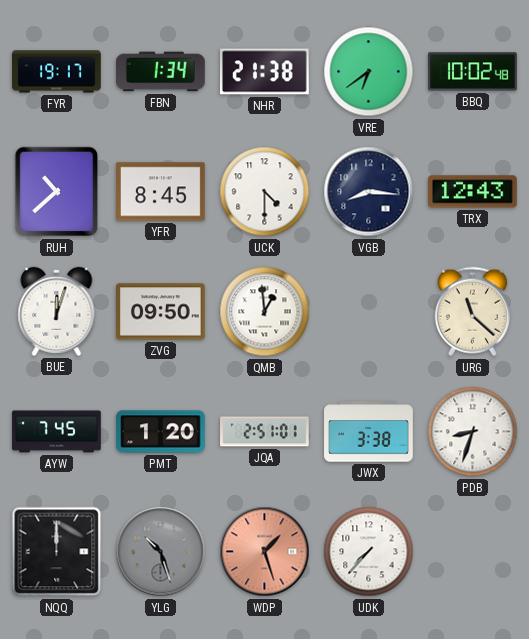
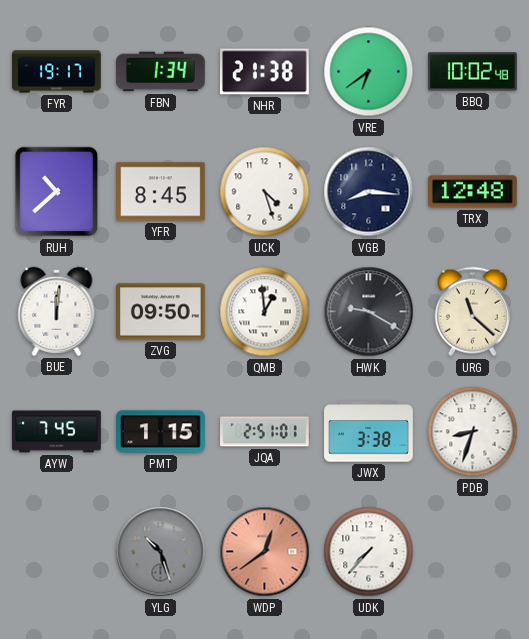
UCK: 4:30 -> 4:27
TRX: 12:43 -> 12:48
BUE: 12:03 -> 12:01
HWK: none -> 9:20
PMT: 1:20 -> 1:15
NQQ: 12:00 -> none
WDP: 1:27 -> 12:39
